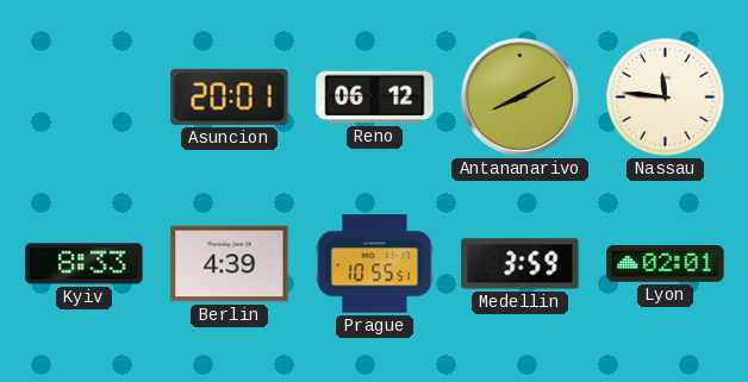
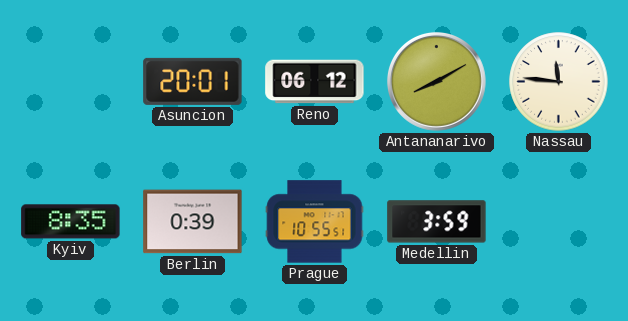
Kyiv: 8:33 -> 8:35
Berlin: 4:39 -> 0:39
Lyon: 02:01 -> none
